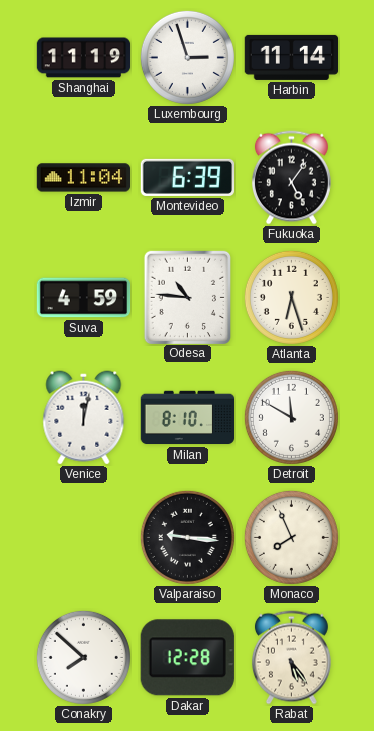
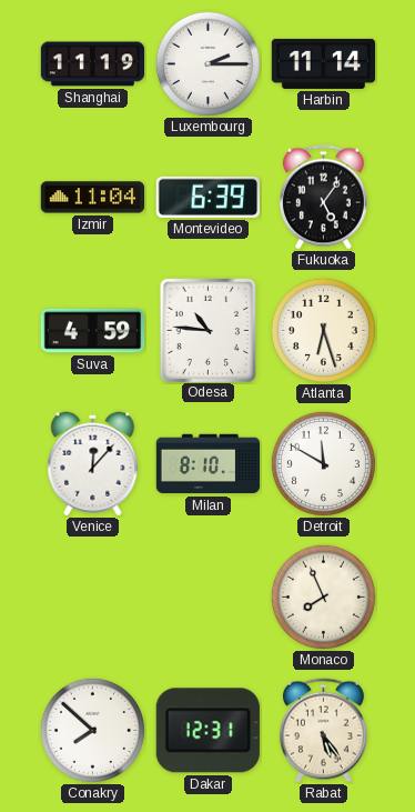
Luxembourg: 2:57 -> 2:15
Venice: 12:02 -> 12:07
Valparaiso: 9:16 -> none
Dakar: 12:28 -> 12:31
